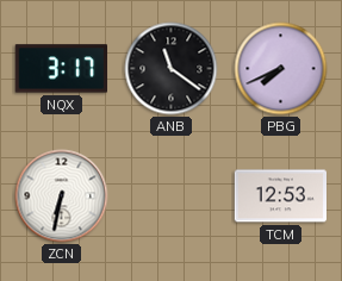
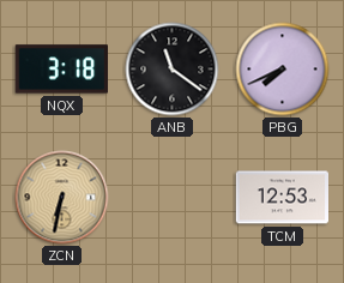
NQX: 3:17 -> 3:18
ZCN dial: white -> champagne
